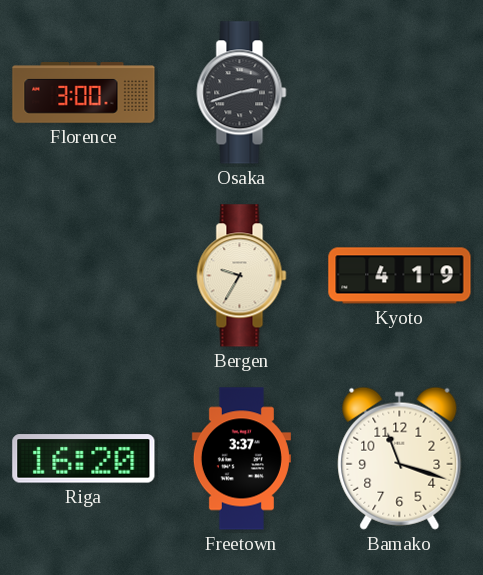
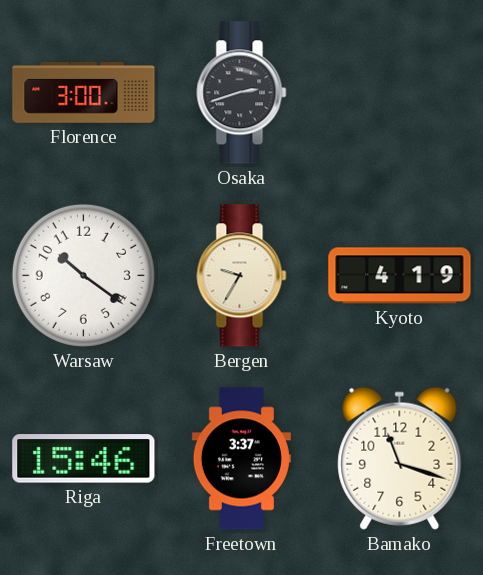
Warsaw: none -> 10:21
Riga: 16:20 -> 15:46
